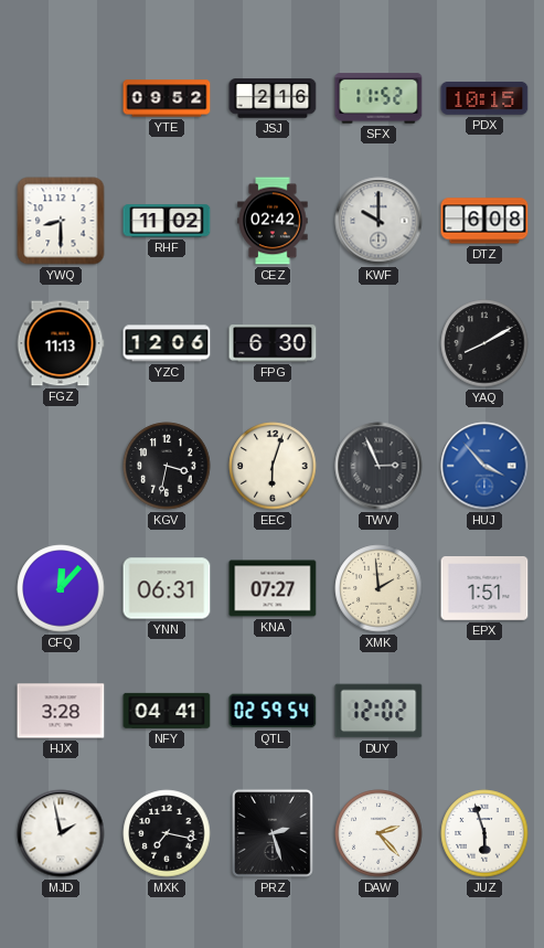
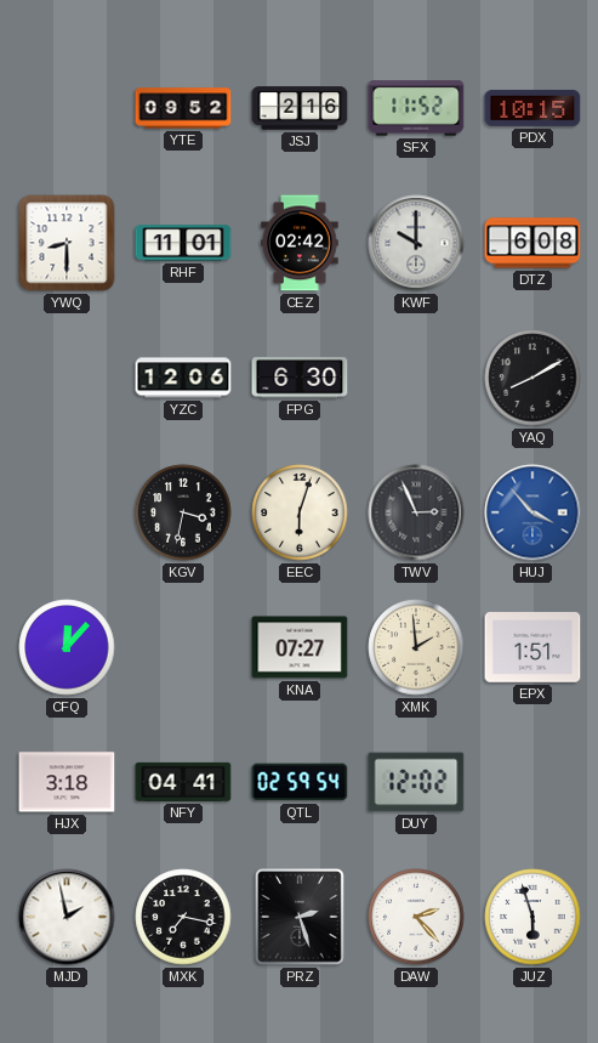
RHF: 11:02 -> 11:01
FGZ: 11:13 -> none
YNN: 06:31 -> none
HJX: 3:28 -> 3:18
